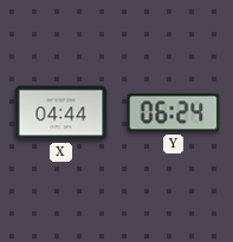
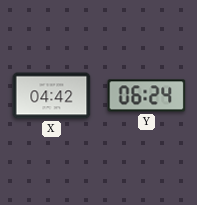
X: 04:44 -> 04:42
